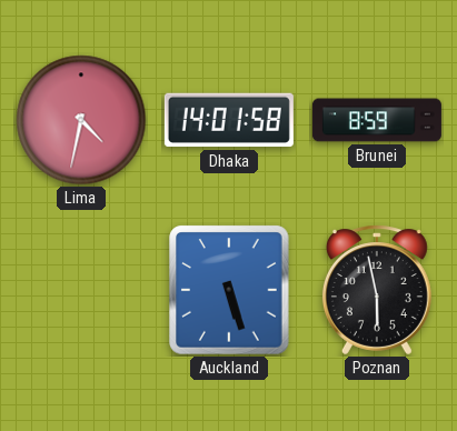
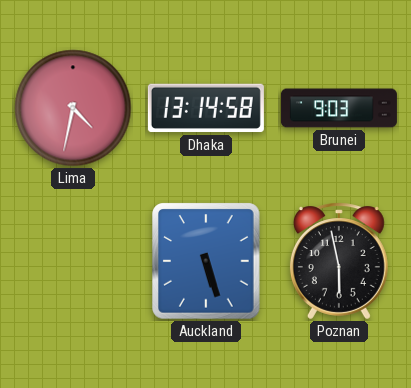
Dhaka: 14:01 -> 13:14
Brunei: 8:59 -> 9:03
